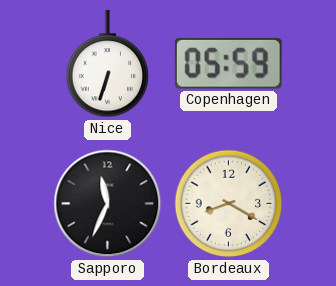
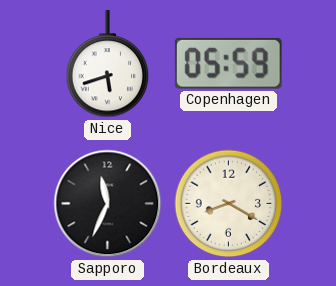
Nice: 6:33 -> 5:42
